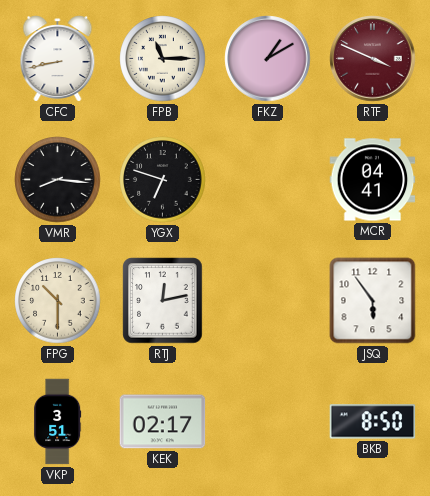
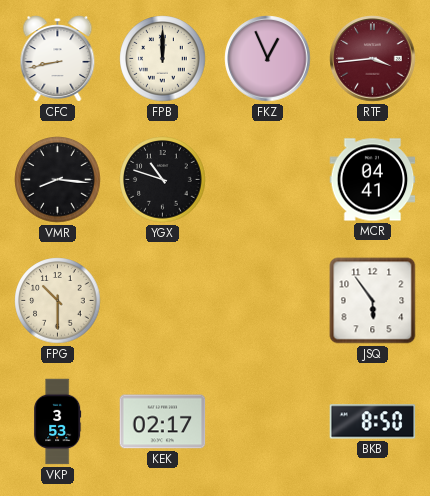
FPB: 11:15 -> 12:00
FKZ: 1:10 -> 12:56
RTF: 3:49 -> 3:44
YGX: 6:48 -> 10:48
RTJ: 12:13 -> none
VKP: 3:51 -> 3:53
